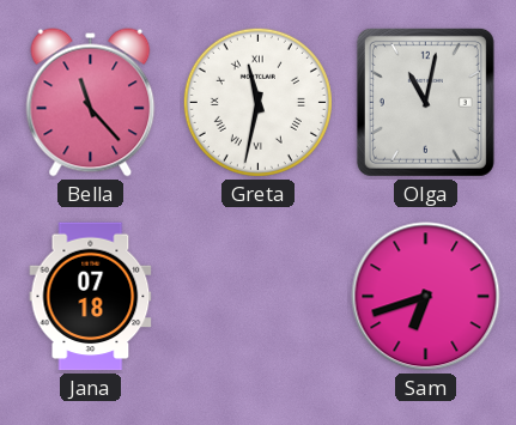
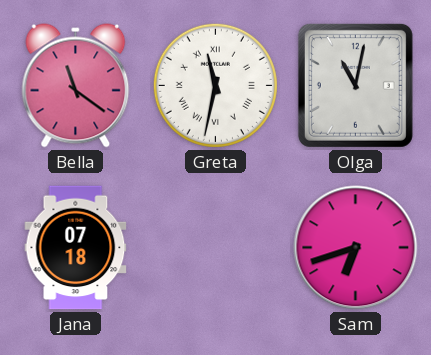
Bella: 11:23 -> 11:21
